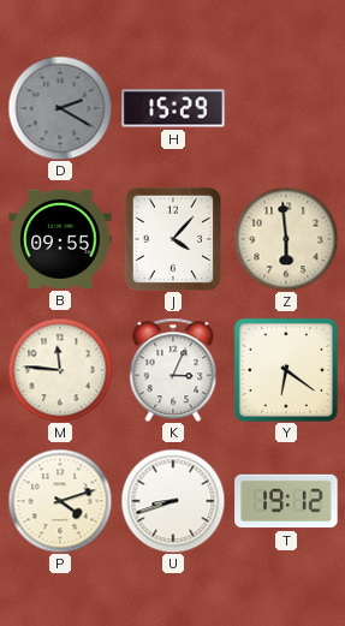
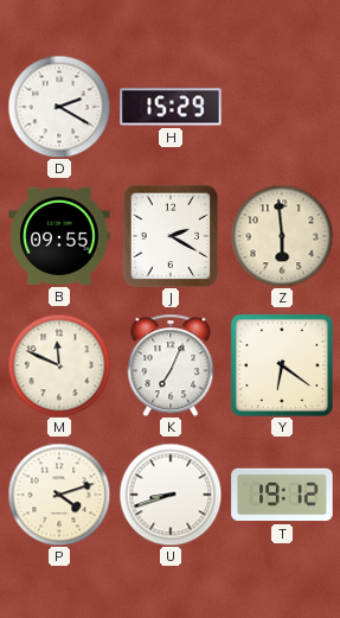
D dial: grey -> white
J: 4:07 -> 2:20
M: 11:46 -> 11:49
K: 3:04 -> 7:04
